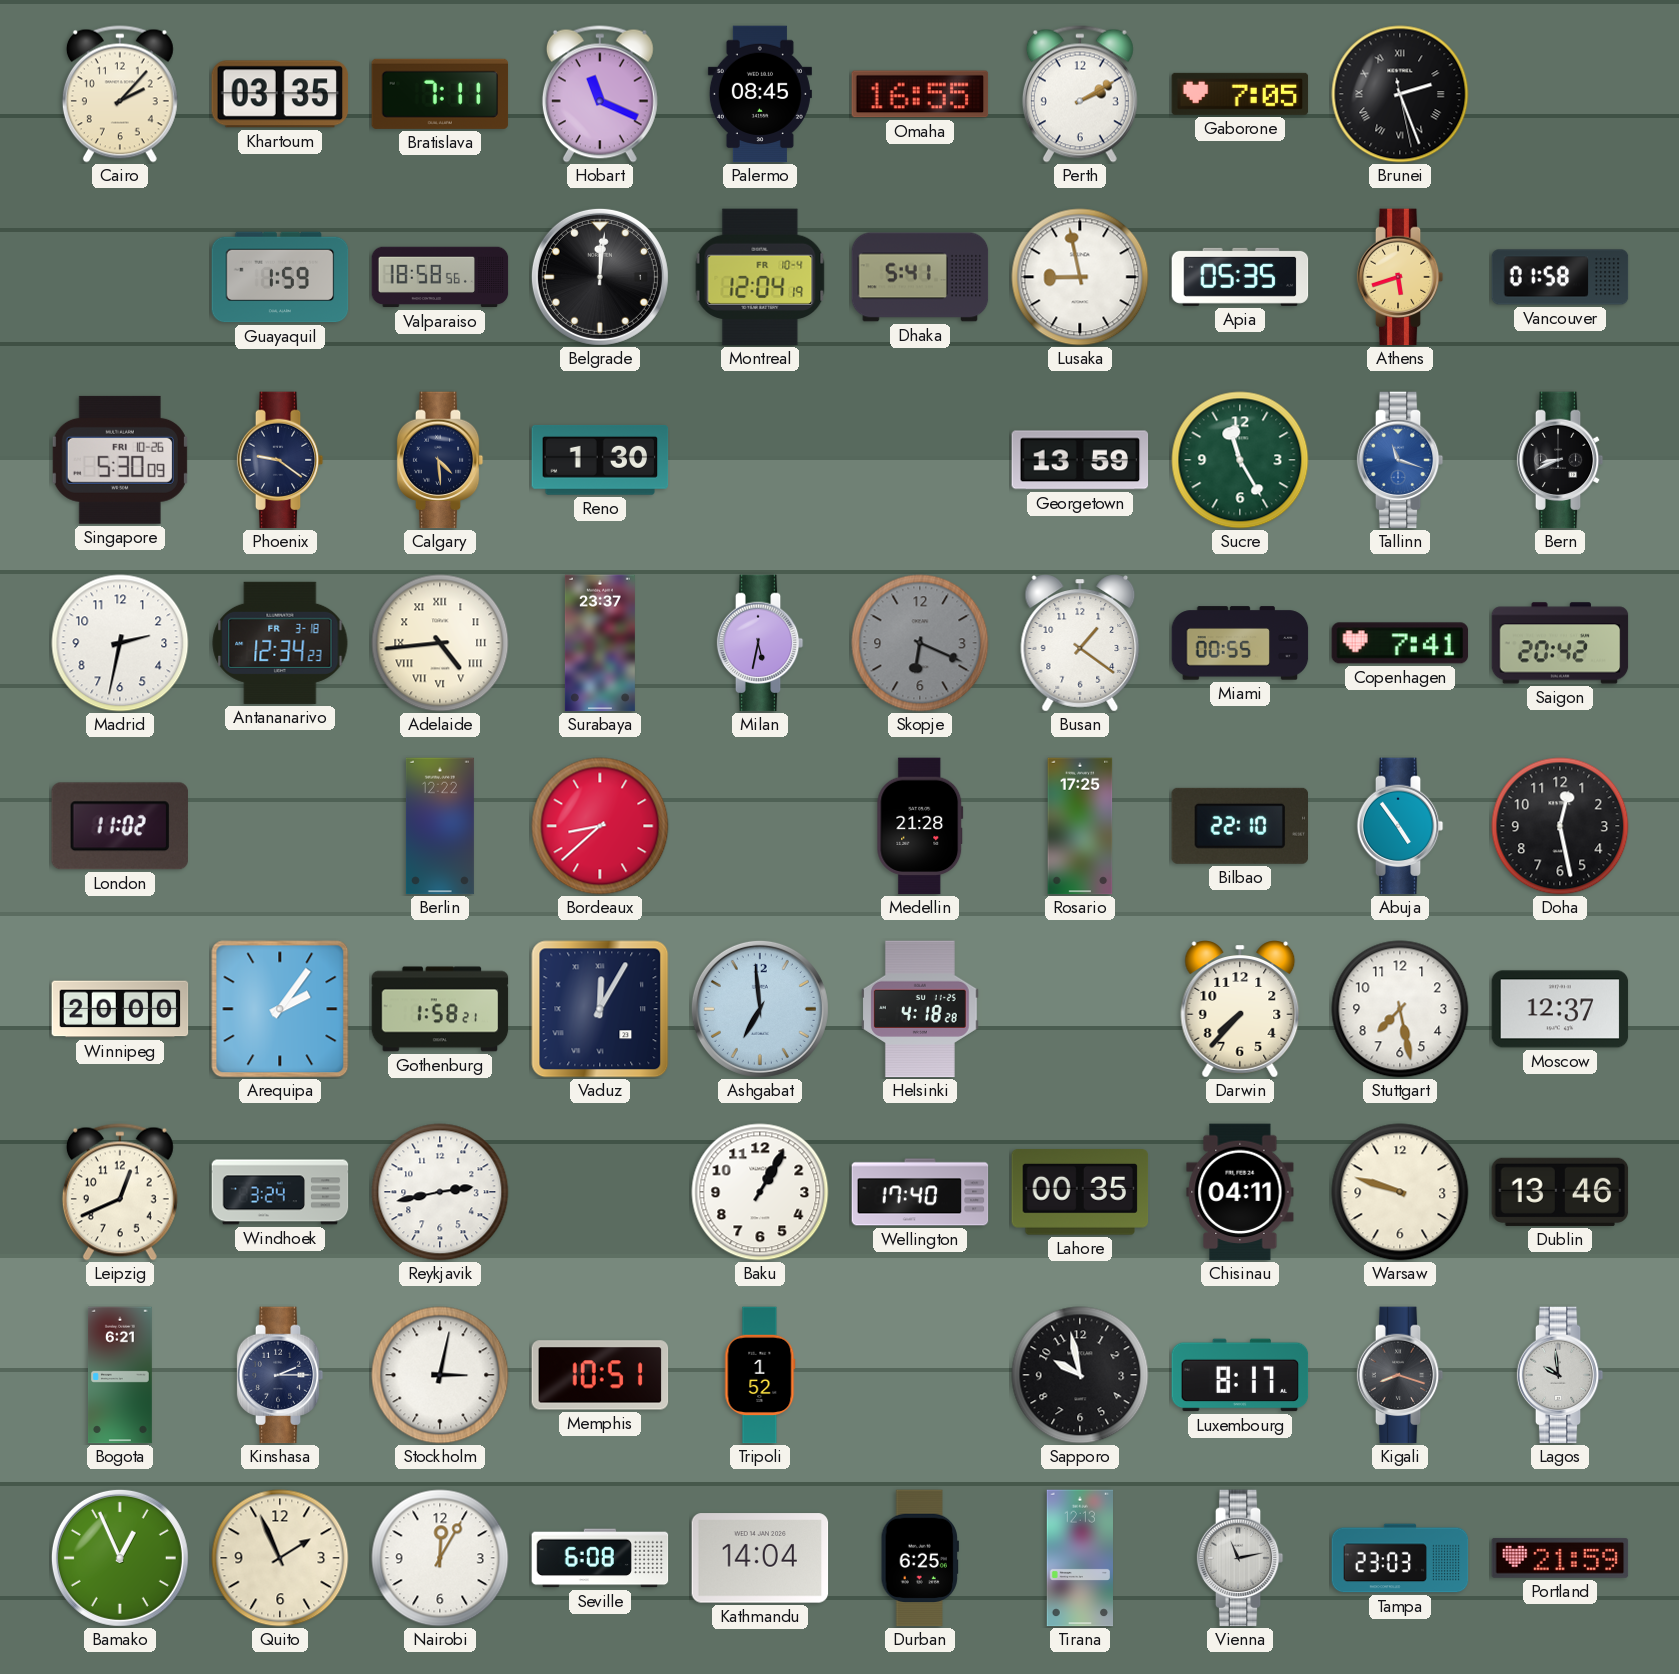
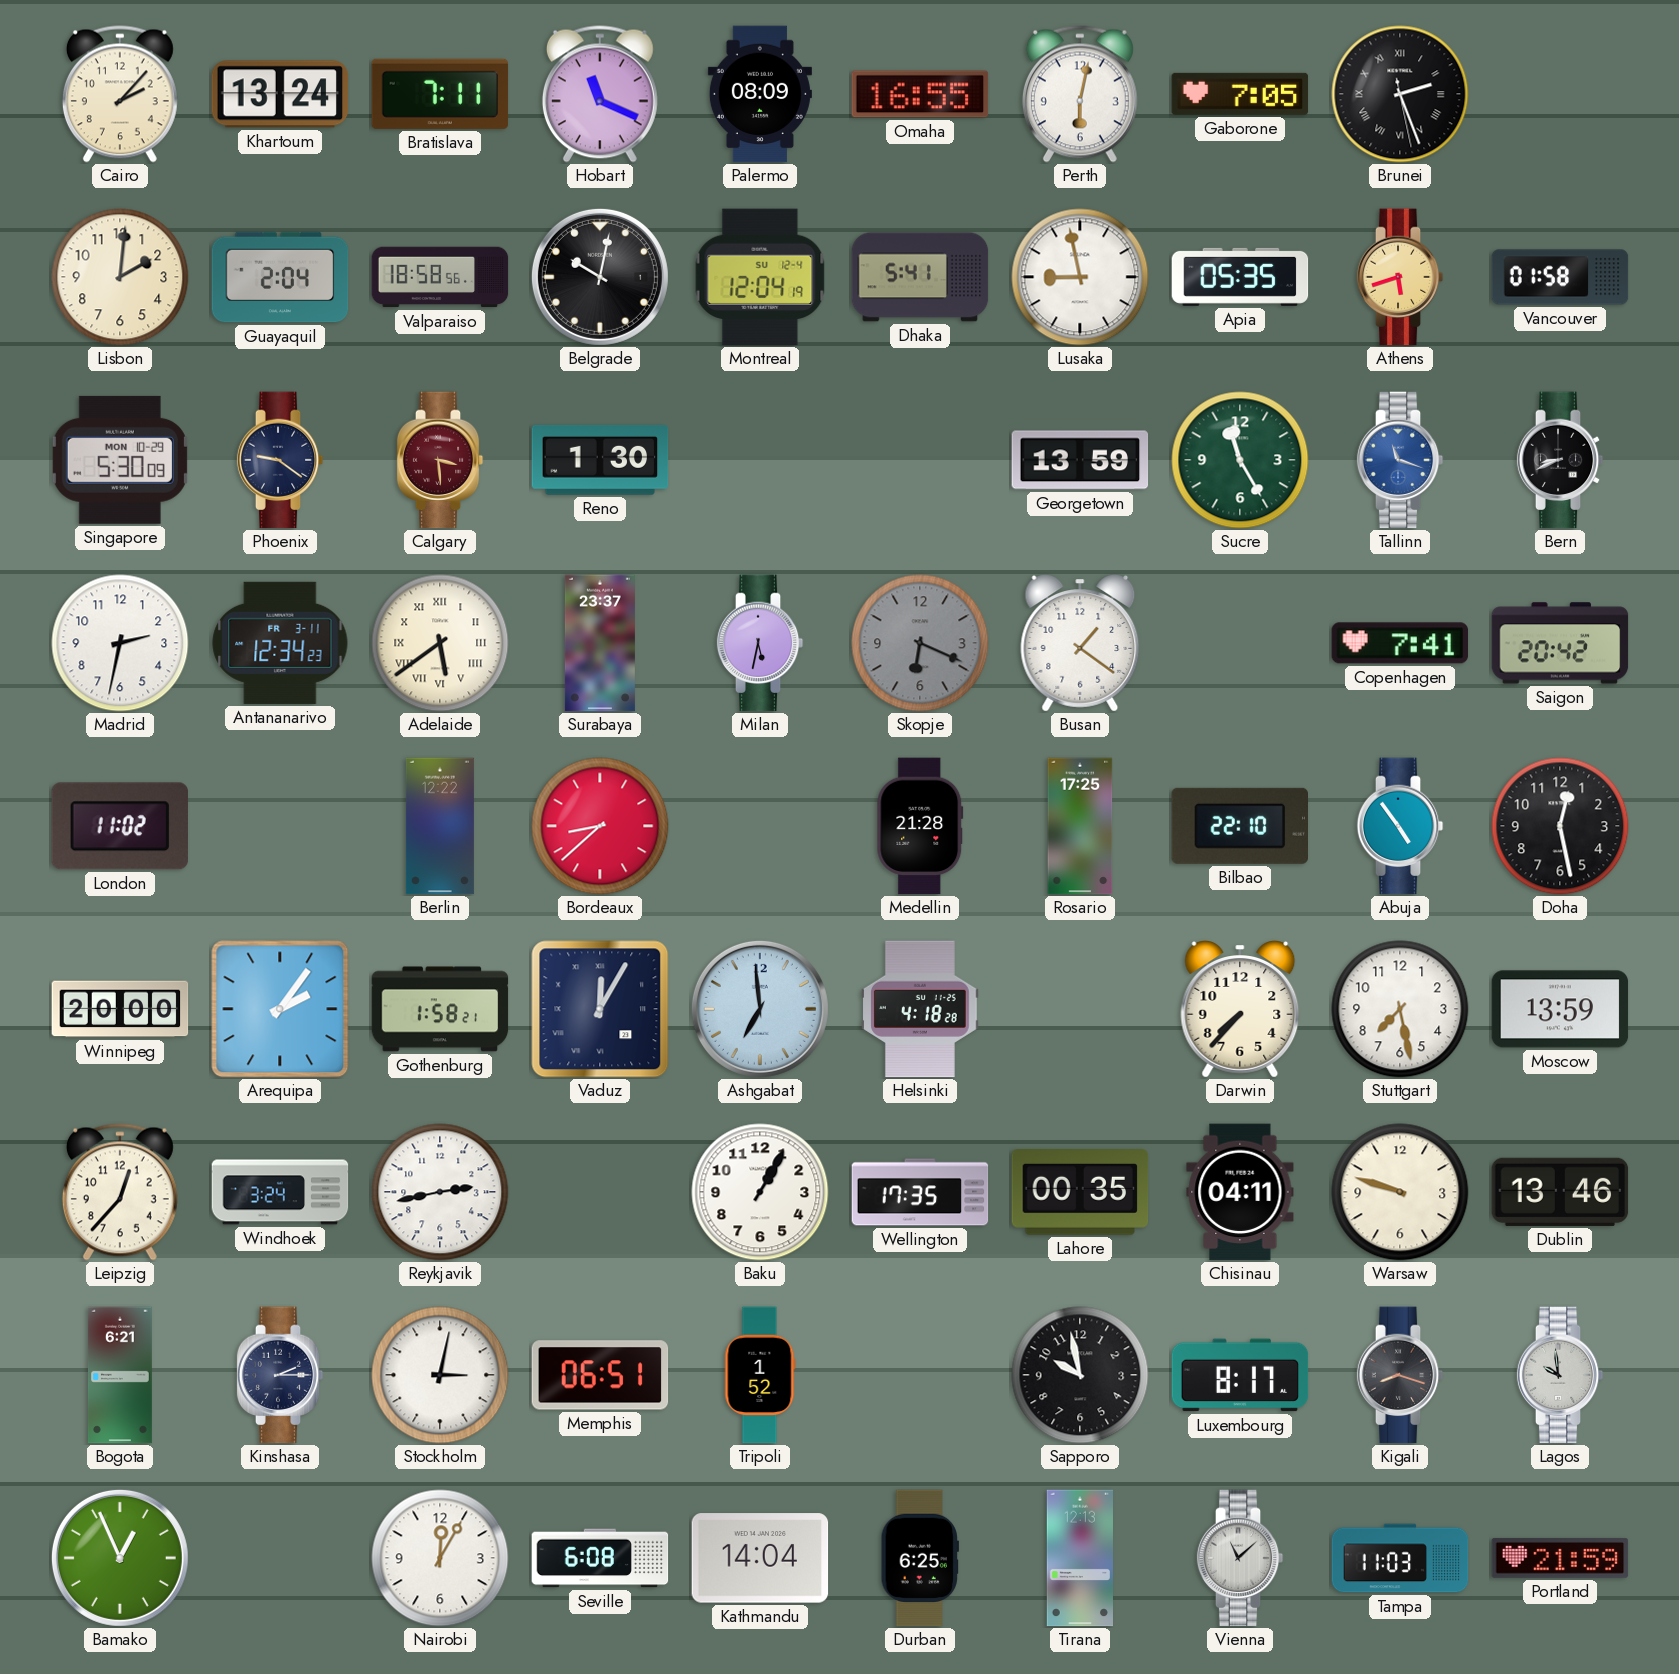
Khartoum: 03:35 -> 13:24
Palermo: 08:45 -> 08:09
Perth: 2:10 -> 6:02
Lisbon: none -> 2:01
Guayaquil: 1:59 -> 2:04
Belgrade: 12:01 -> 10:02
Montreal date: FR 10-4 -> SU 12-4
Singapore date: FRI 10-26 -> MON 10-29
Calgary: 4:29 -> 3:29
Calgary dial: navy -> burgundy
Antananarivo date: FR 3-18 -> FR 3-11
Adelaide: 4:44 -> 5:39
Miami: 00:55 -> none
Moscow: 12:37 -> 13:59
Leipzig: 12:41 -> 12:37
Wellington: 17:40 -> 17:35
Memphis: 10:51 -> 06:51
Quito: 1:56 -> none
Vienna: 11:13 -> 11:08
Tampa: 23:03 -> 11:03
